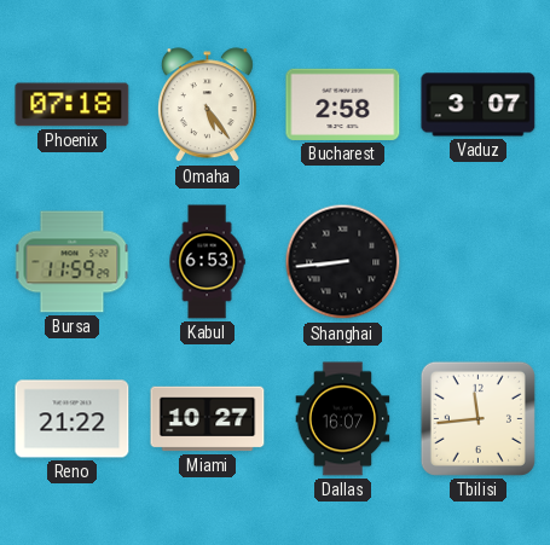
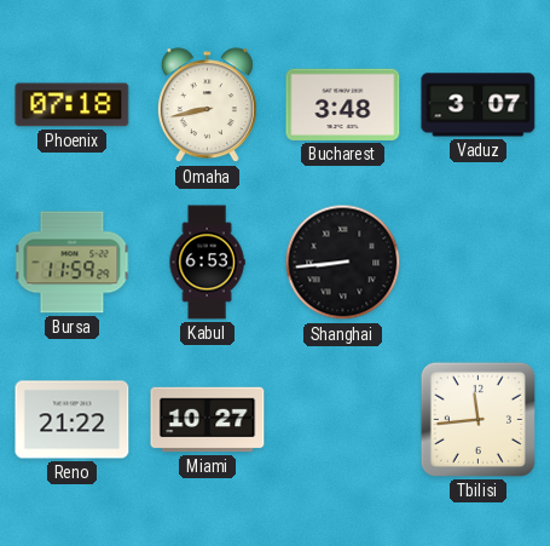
Omaha: 5:24 -> 8:43
Bucharest: 2:58 -> 3:48
Dallas: 16:07 -> none
